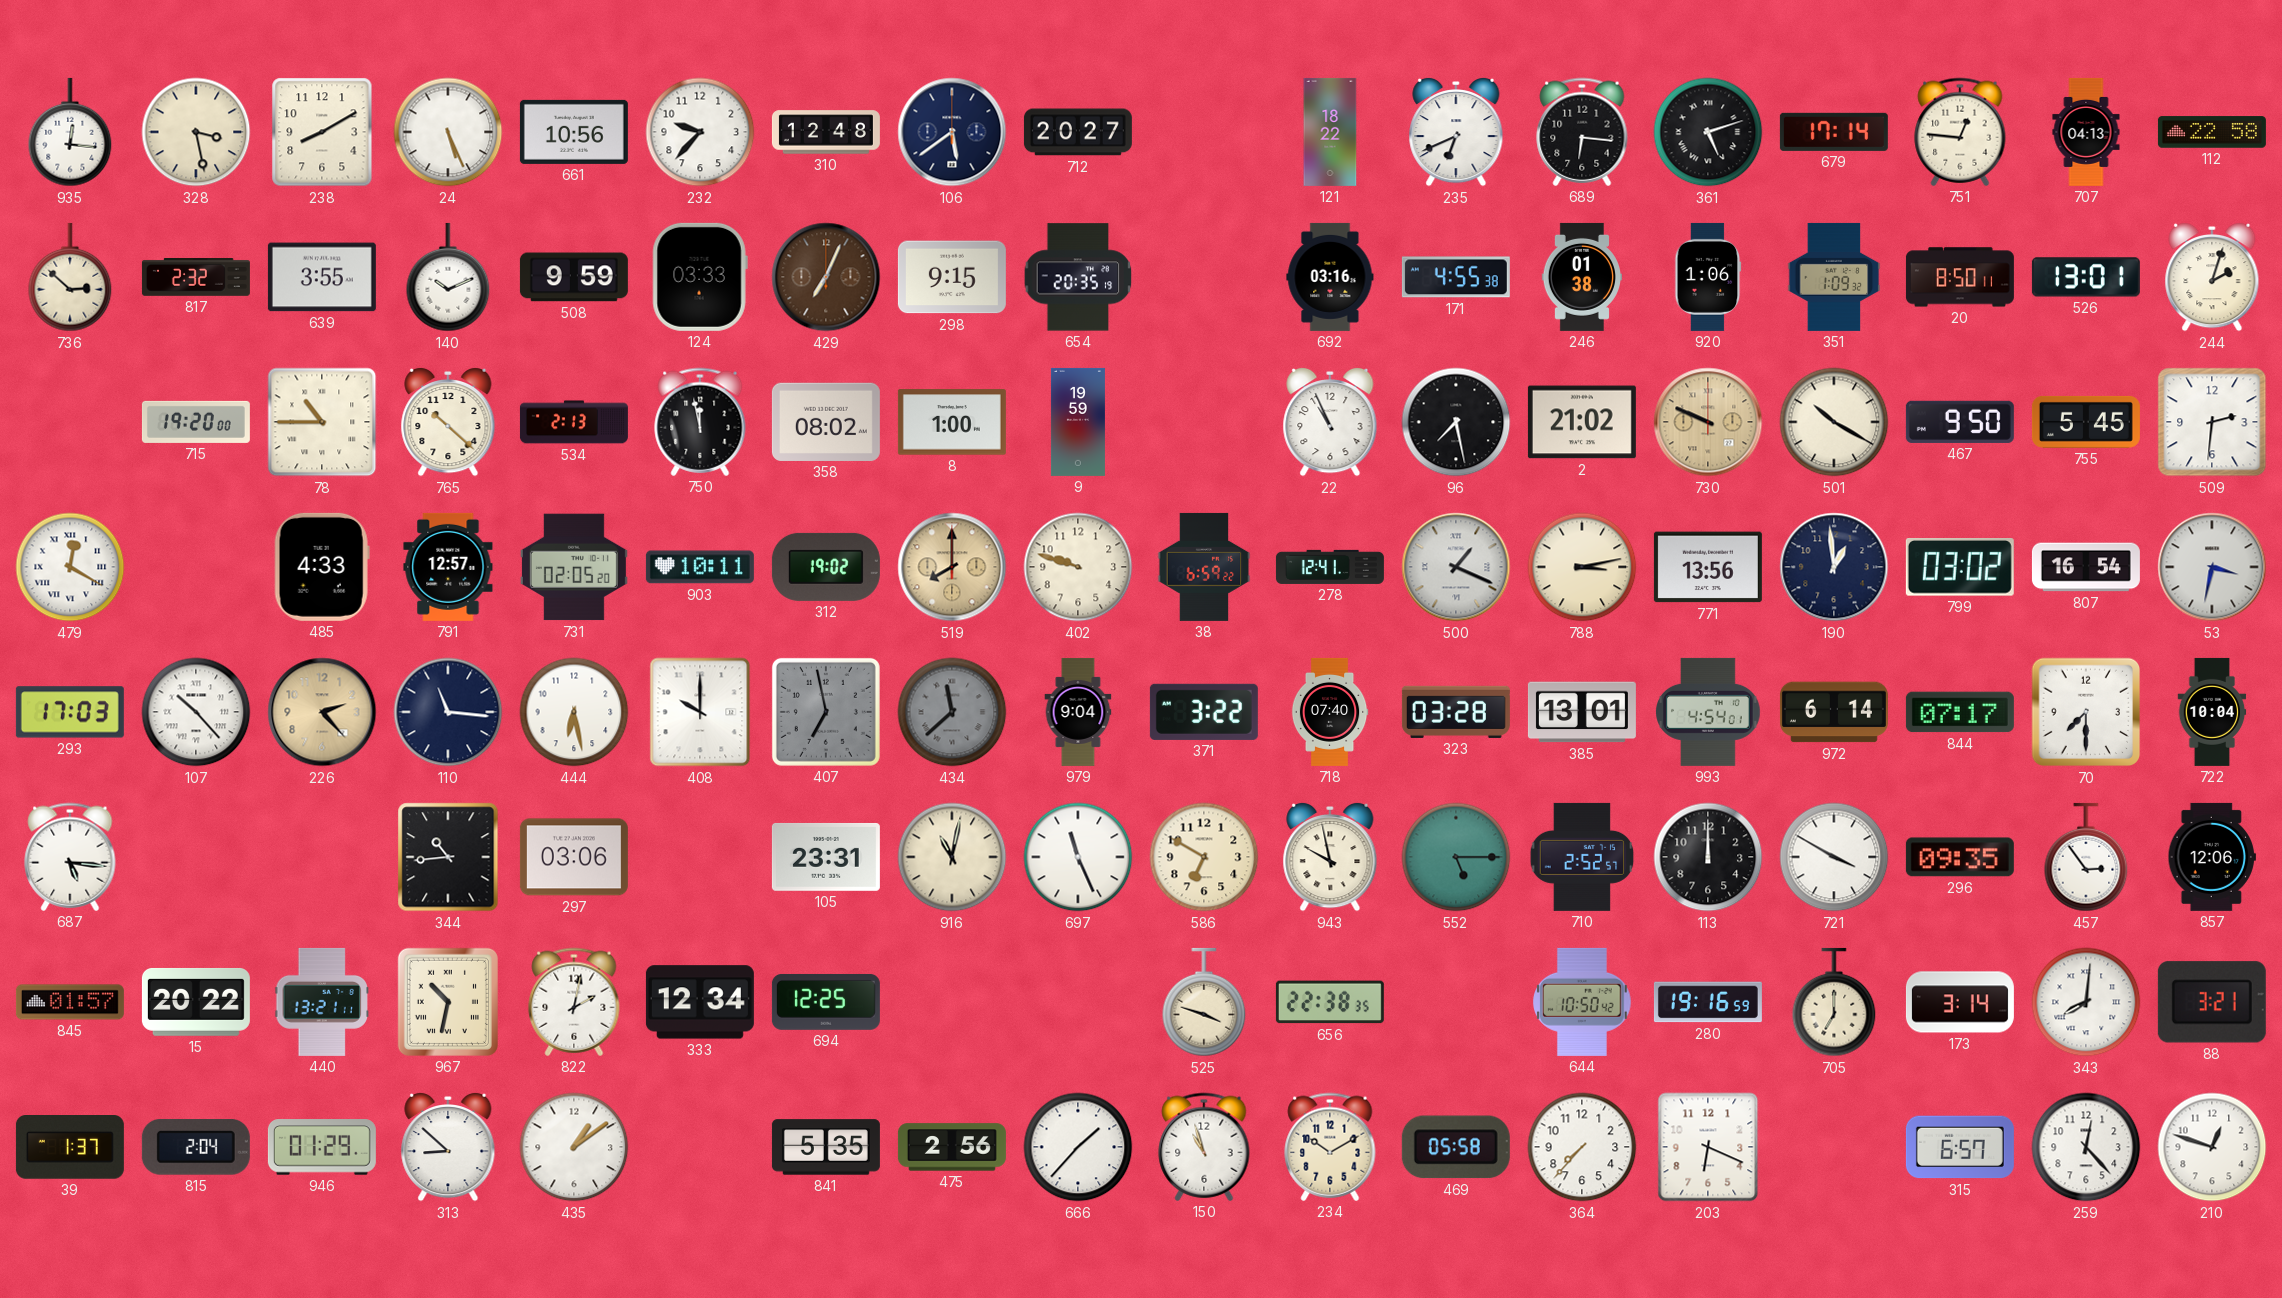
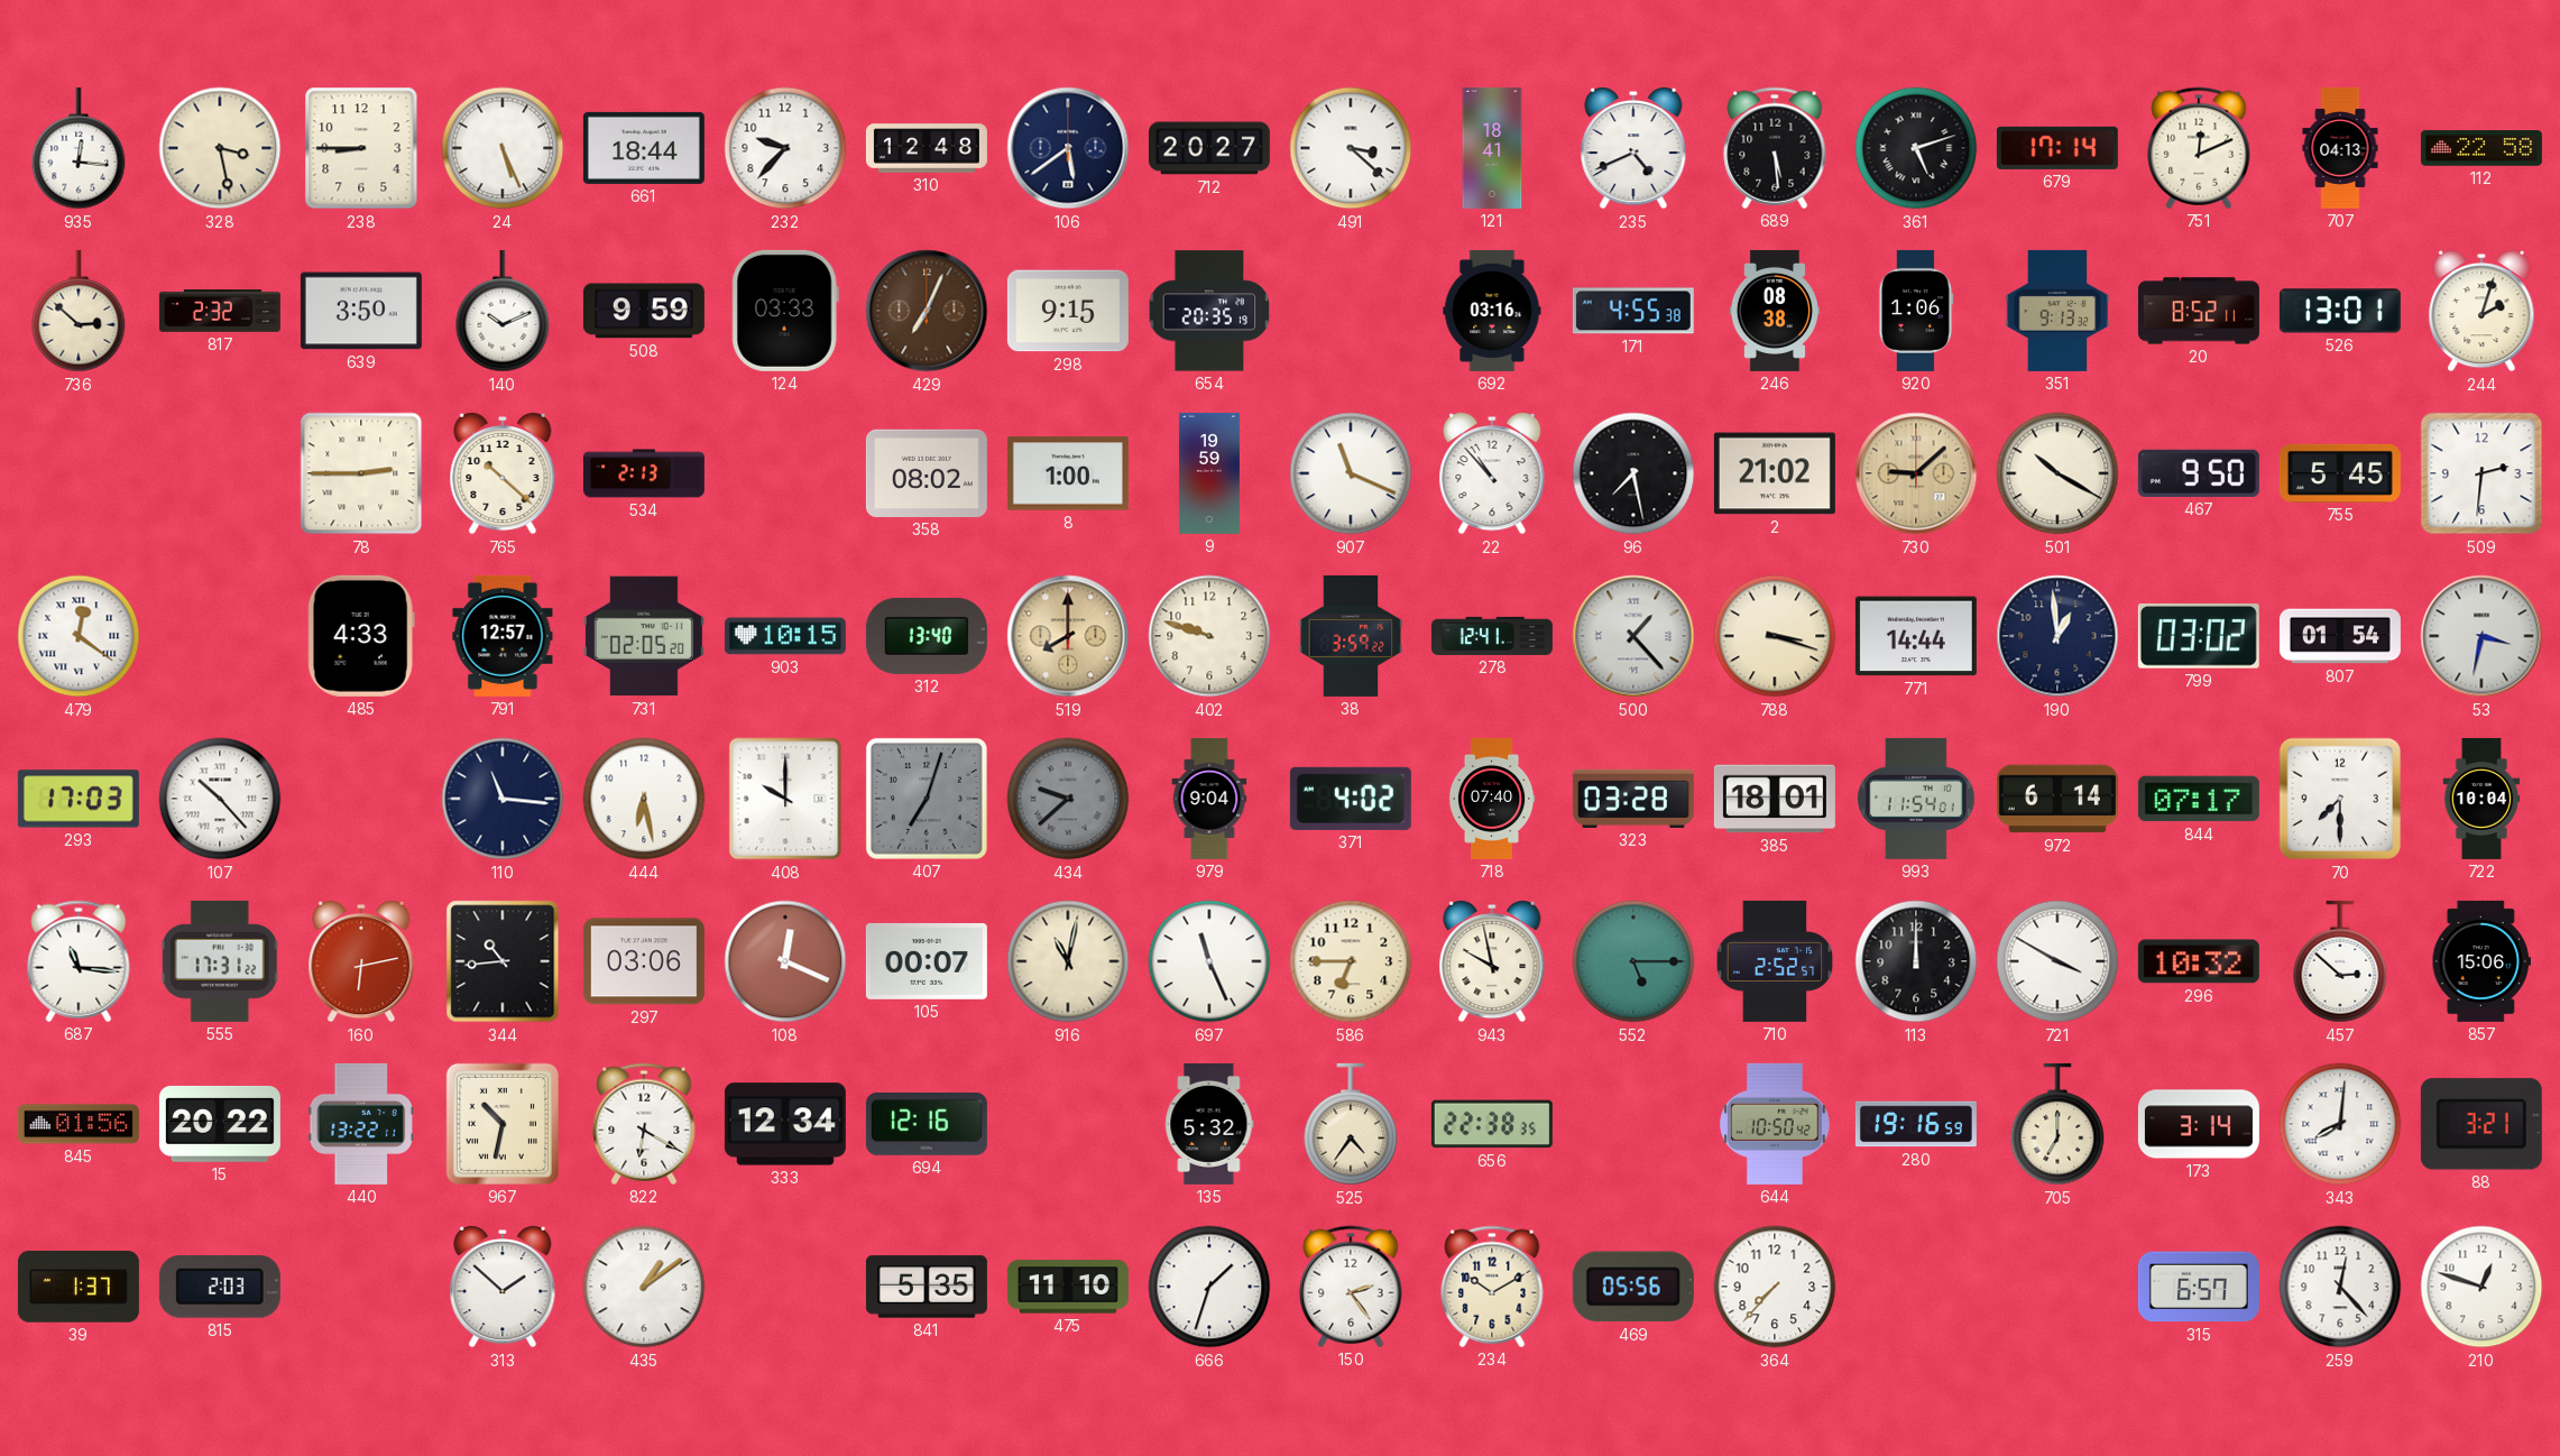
238: 8:10 -> 8:45
661: 10:56 -> 18:44
491: none -> 3:22
121: 18:22 -> 18:41
235: 6:41 -> 4:41
689: 6:16 -> 5:29
751: 12:46 -> 12:11
639: 3:55 -> 3:50
246: 01:38 -> 08:38
351: 1:09 -> 9:13
20: 8:50 -> 8:52
715: 19:20 -> none
78: 10:45 -> 2:45
750: 11:58 -> none
907: none -> 11:19
22: 10:56 -> 10:53
730: 9:49 -> 9:08
479: 12:20 -> 12:21
903: 10:11 -> 10:15
312: 19:02 -> 13:40
38: 6:59 -> 3:59
500: 1:19 -> 1:23
788: 3:13 -> 3:18
771: 13:56 -> 14:44
807: 16:54 -> 01:54
226: 2:23 -> none
407: 6:58 -> 7:03
434: 11:38 -> 9:38
371: 3:22 -> 4:02
385: 13:01 -> 18:01
993: 4:54 -> 11:54
687: 5:16 -> 11:16
555: none -> 17:31
160: none -> 6:13
108: none -> 12:19
105: 23:31 -> 00:07
586: 6:50 -> 6:45
296: 09:35 -> 10:32
457: 2:54 -> 2:52
857: 12:06 -> 15:06
845: 01:57 -> 01:56
440: 13:21 -> 13:22
822: 2:02 -> 6:20
694: 12:25 -> 12:16
135: none -> 5:32
525: 3:48 -> 4:36
815: 2:04 -> 2:03
946: 01:29 -> none
313: 8:52 -> 1:52
475: 2:56 -> 11:10
666: 1:37 -> 1:33
150: 10:57 -> 2:24
469: 05:58 -> 05:56
203: 6:19 -> none
